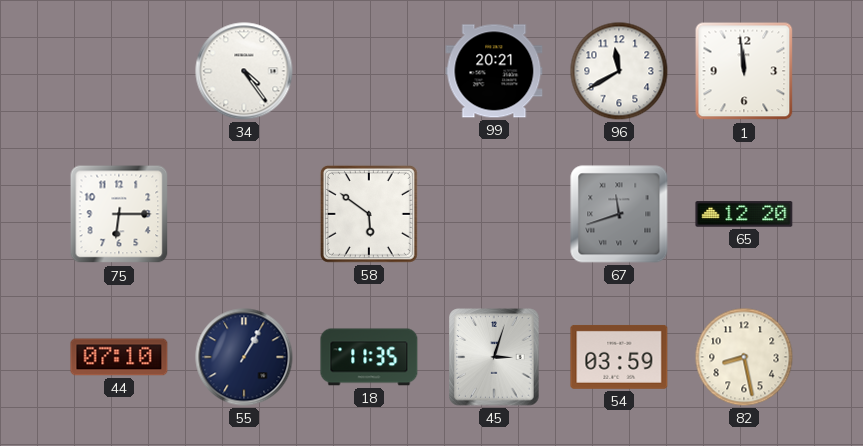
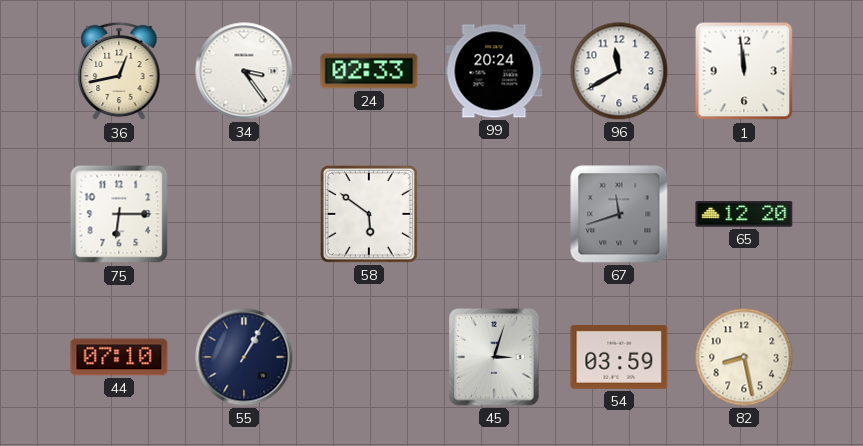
36: none -> 12:43
34: 4:24 -> 3:24
24: none -> 02:33
99: 20:21 -> 20:24
18: 11:35 -> none
